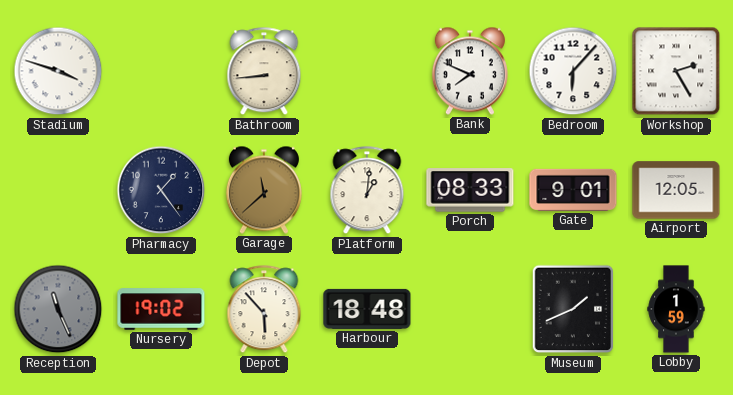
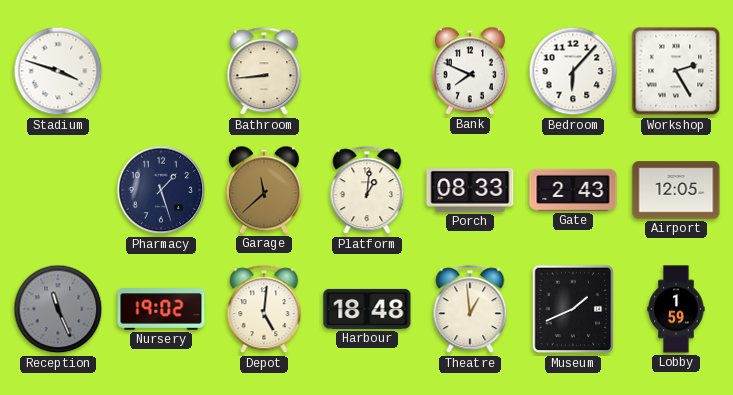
Pharmacy: 1:24 -> 1:27
Gate: 9:01 -> 2:43
Depot: 5:53 -> 5:01
Theatre: none -> 12:59
